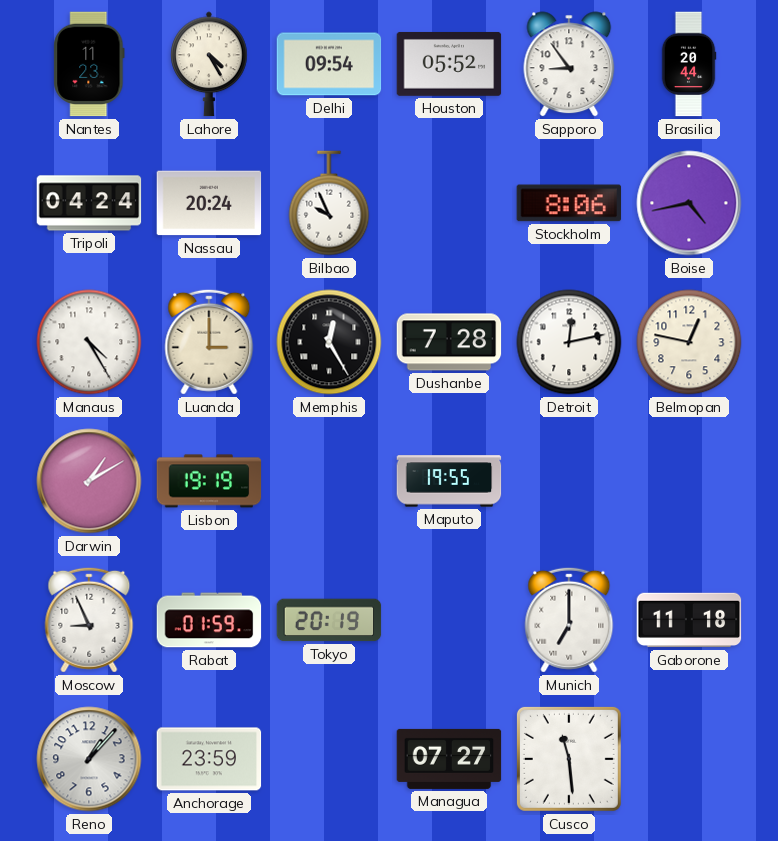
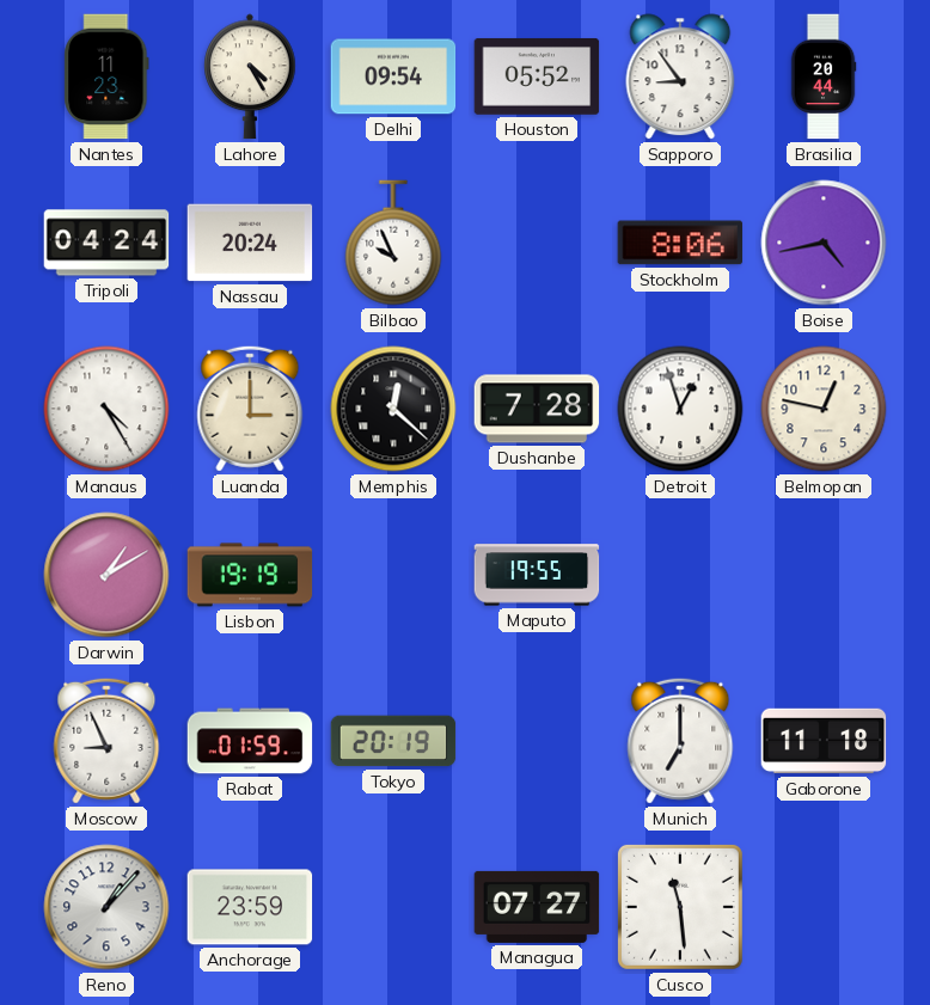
Memphis: 12:25 -> 12:22
Detroit: 12:13 -> 12:57
